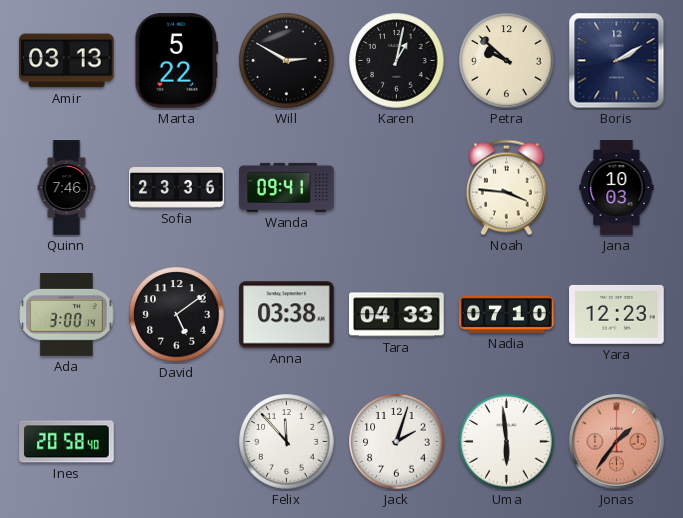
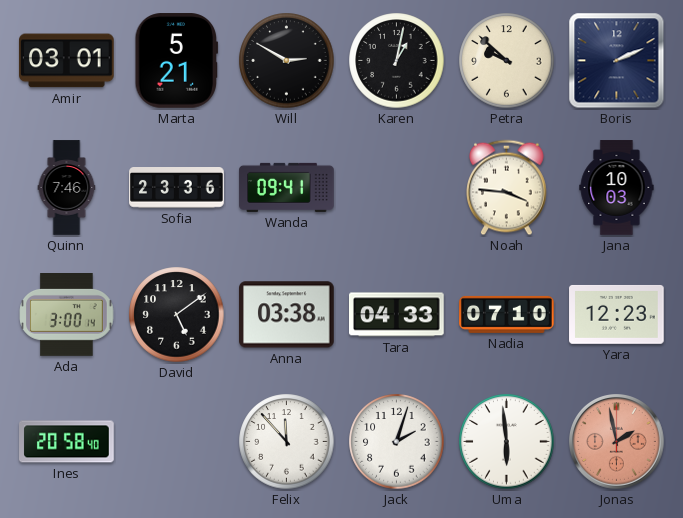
Amir: 03:13 -> 03:01
Marta: 5:22 -> 5:21
Boris: 2:10 -> 2:11
Jonas: 1:36 -> 1:58
